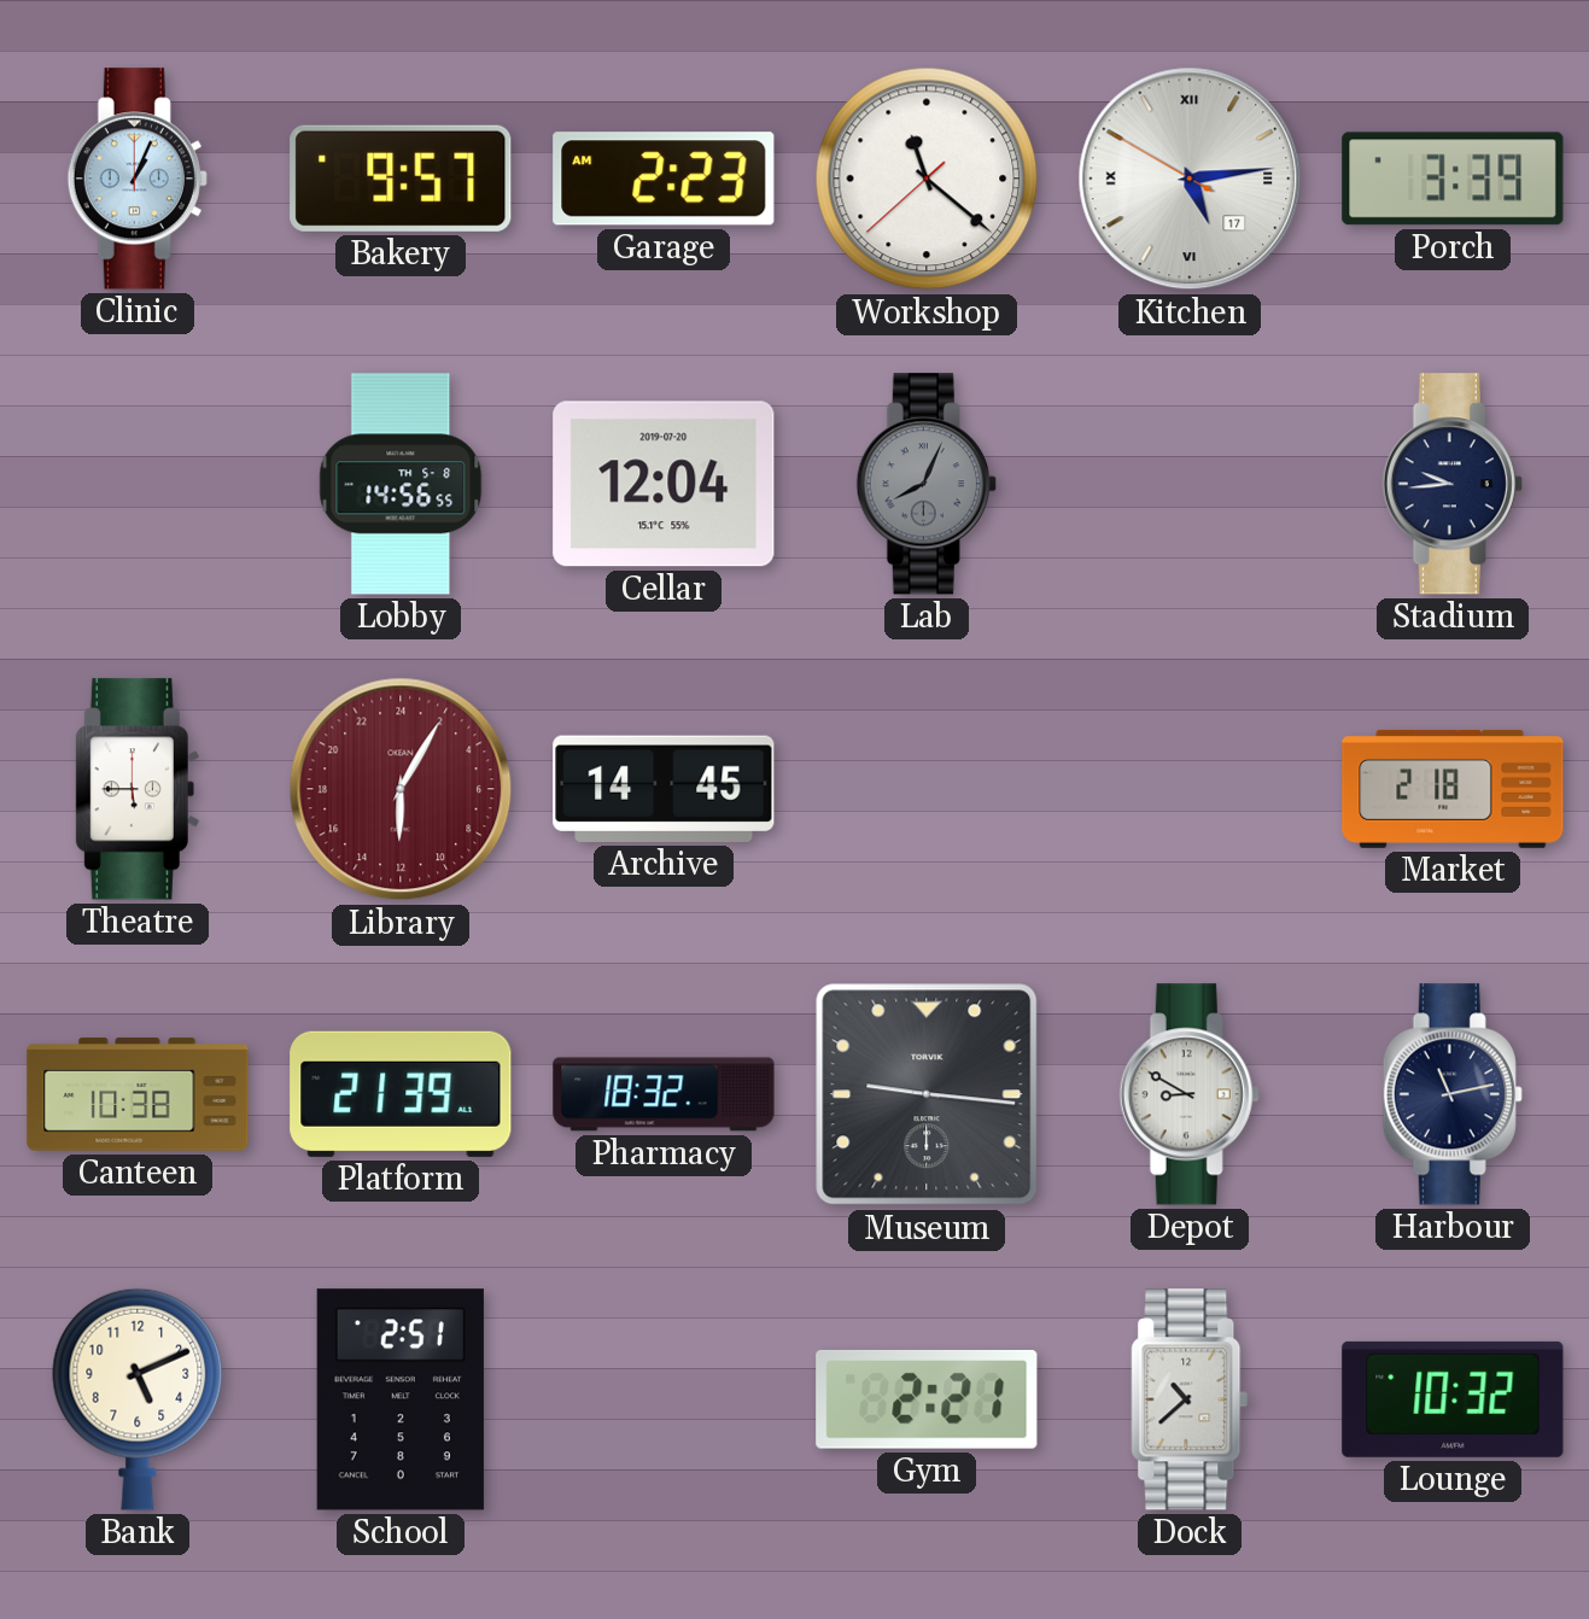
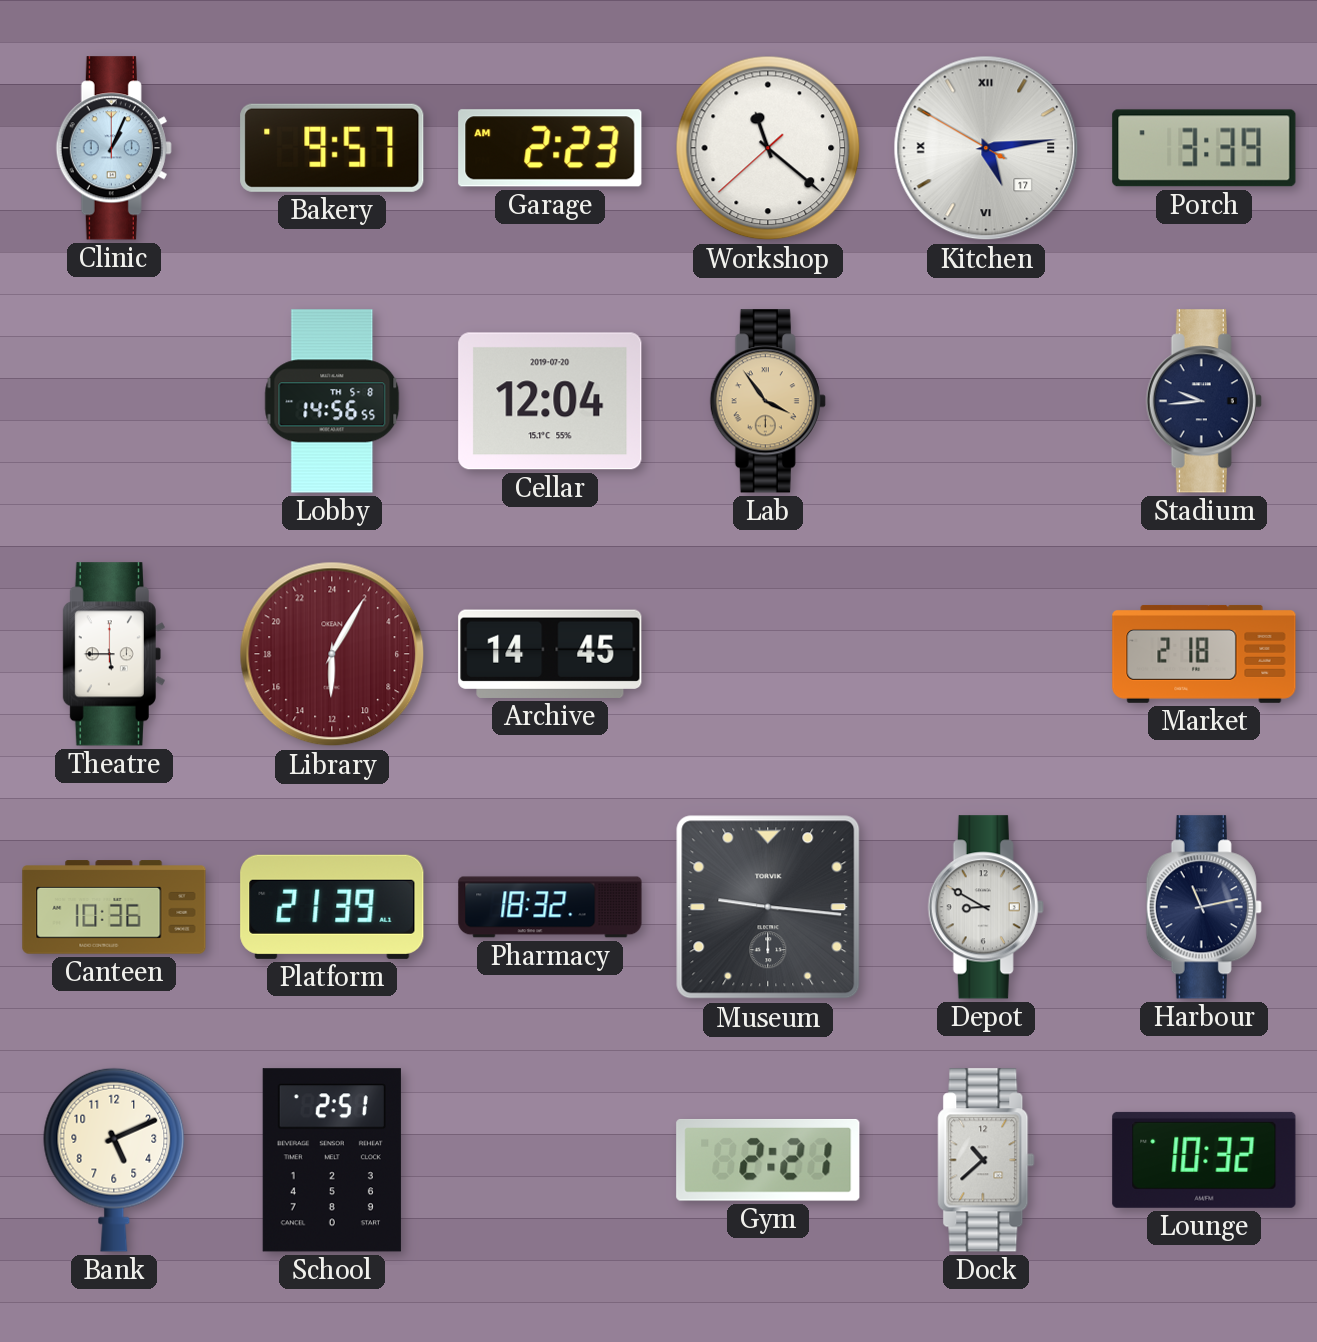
Lab: 8:04 -> 3:54
Lab dial: grey -> champagne
Canteen: 10:38 -> 10:36
